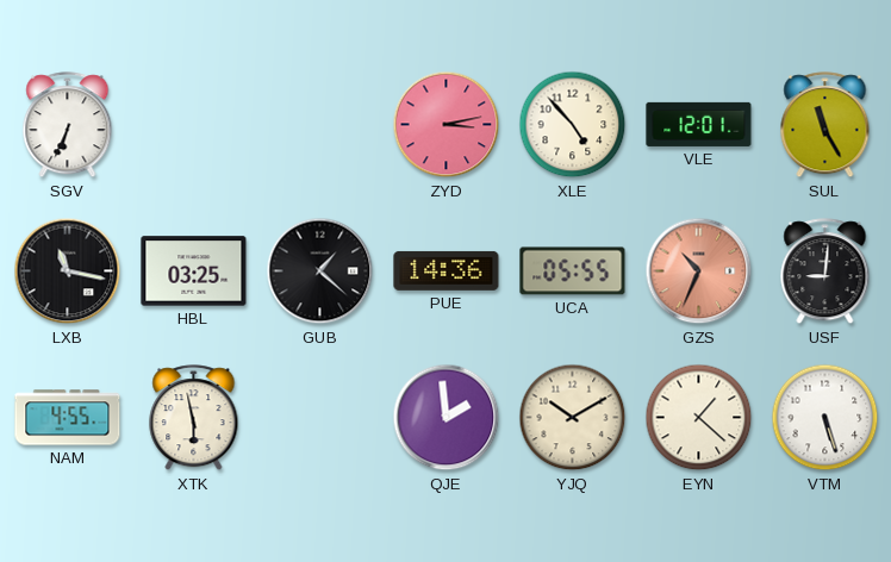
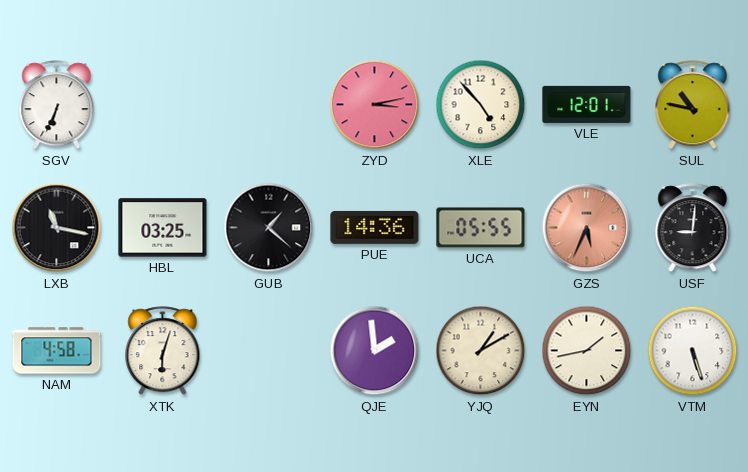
SUL: 11:25 -> 10:47
GZS: 10:34 -> 5:34
NAM: 4:55 -> 4:58
XTK: 5:58 -> 6:03
YJQ: 10:10 -> 1:10
EYN: 1:22 -> 1:43
